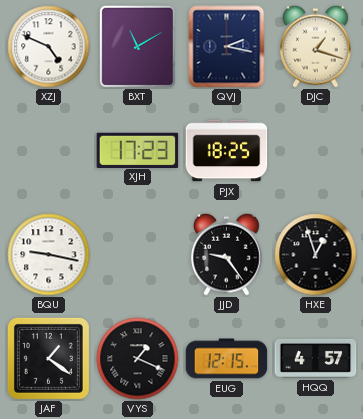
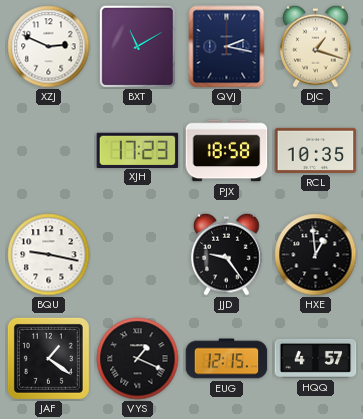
XZJ: 4:49 -> 2:49
PJX: 18:25 -> 18:58
RCL: none -> 10:35
HXE: 12:57 -> 12:59
